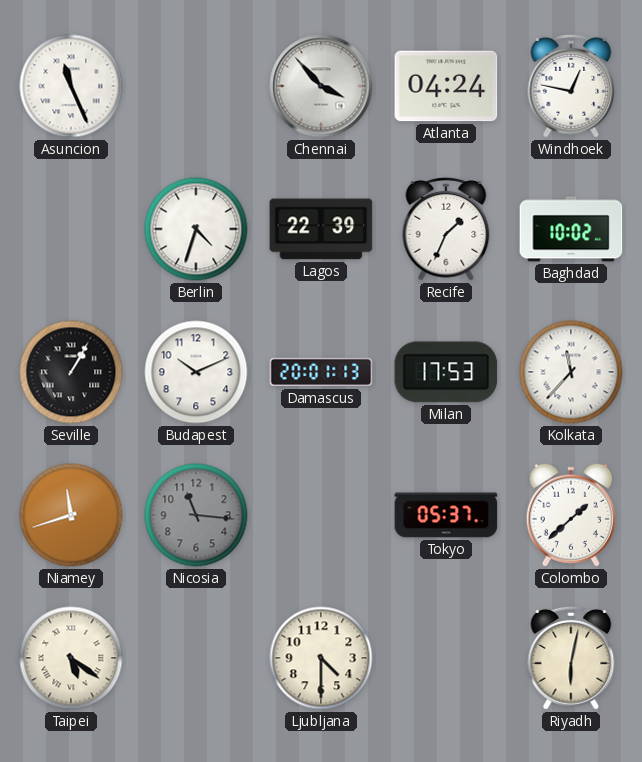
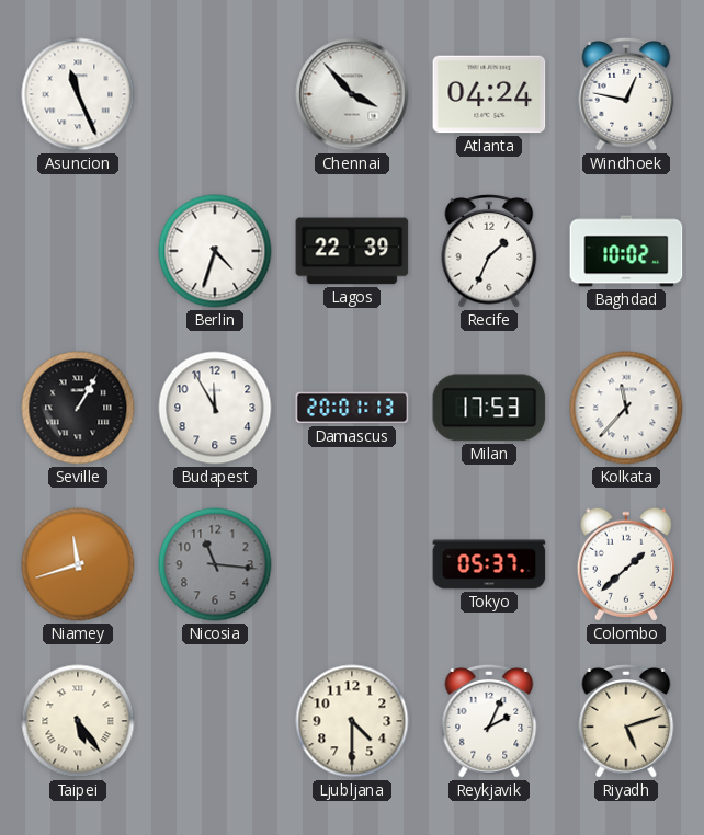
Budapest: 10:11 -> 11:55
Taipei: 5:21 -> 5:24
Reykjavik: none -> 2:04
Riyadh: 6:02 -> 5:12
